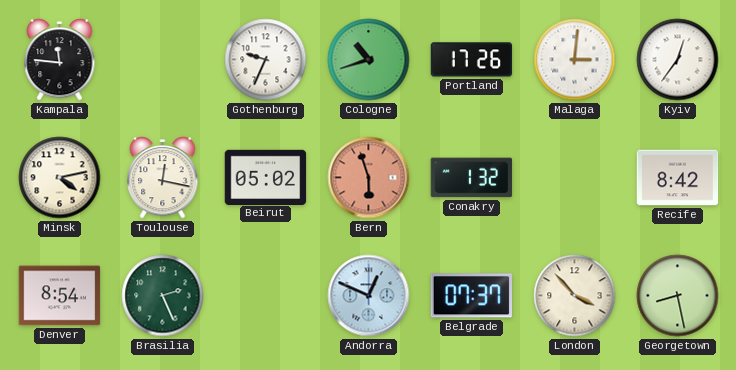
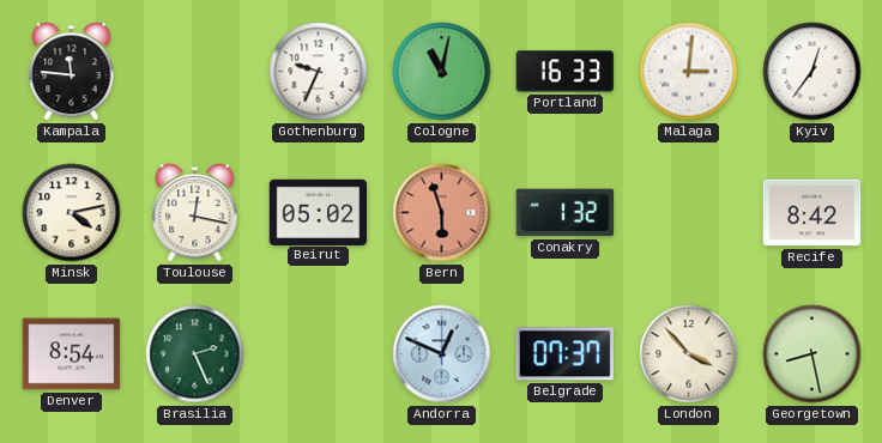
Cologne: 10:42 -> 11:02
Portland: 17:26 -> 16:33
